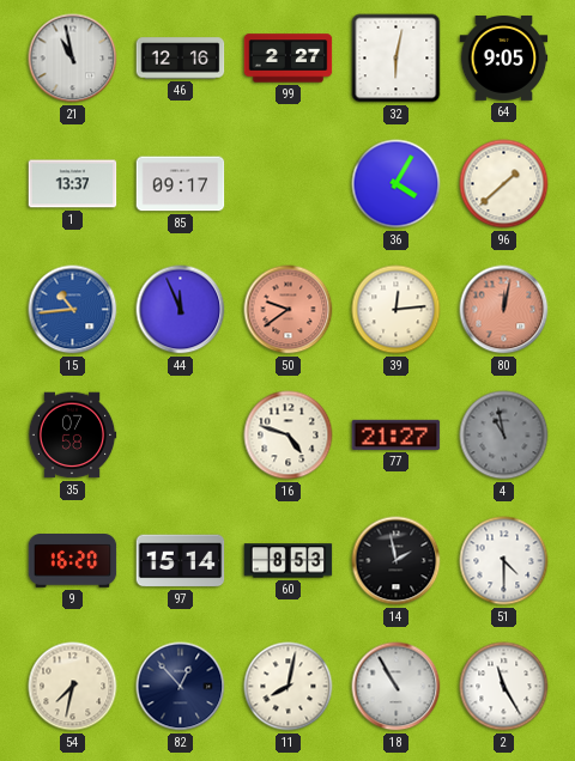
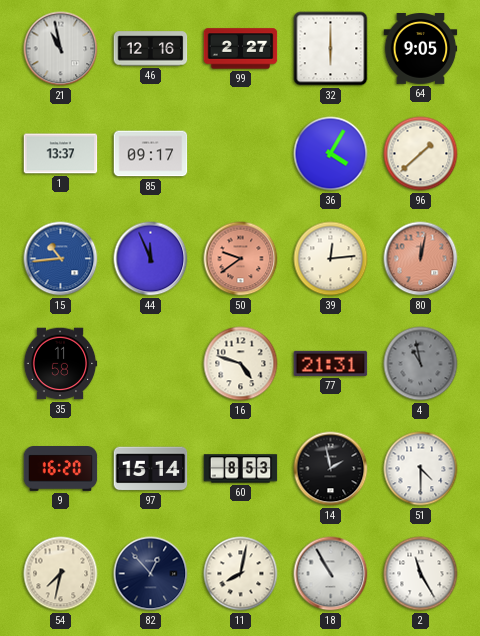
32: 6:02 -> 6:00
35: 07:58 -> 11:58
77: 21:27 -> 21:31
